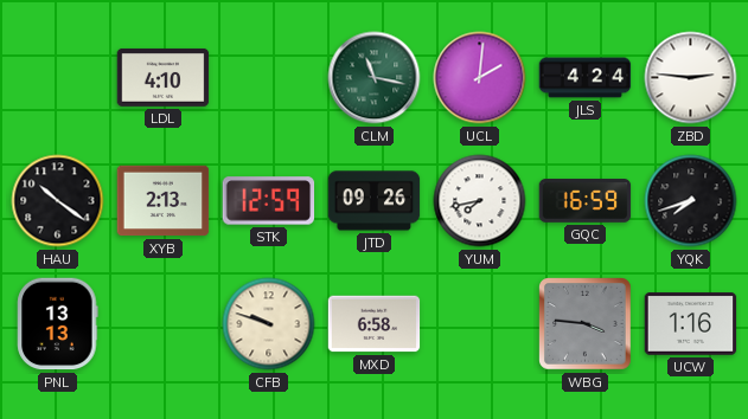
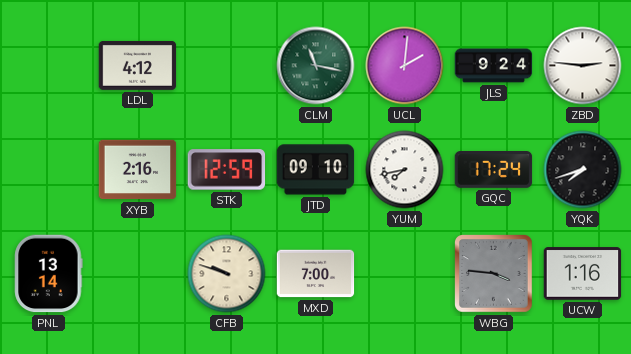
LDL: 4:10 -> 4:12
JLS: 4:24 -> 9:24
HAU: 10:21 -> none
XYB: 2:13 -> 2:16
JTD: 09:26 -> 09:10
GQC: 16:59 -> 17:24
PNL: 13:13 -> 13:14
MXD: 6:58 -> 7:00
